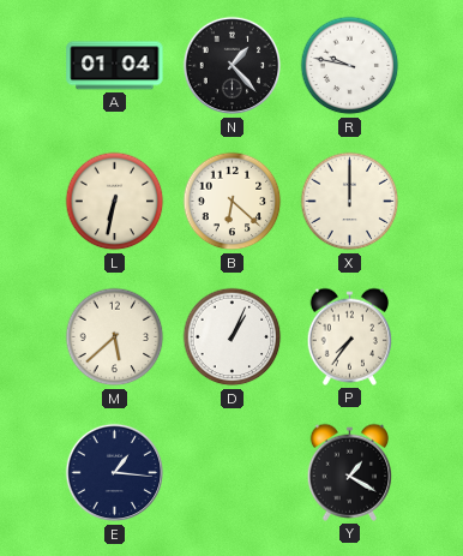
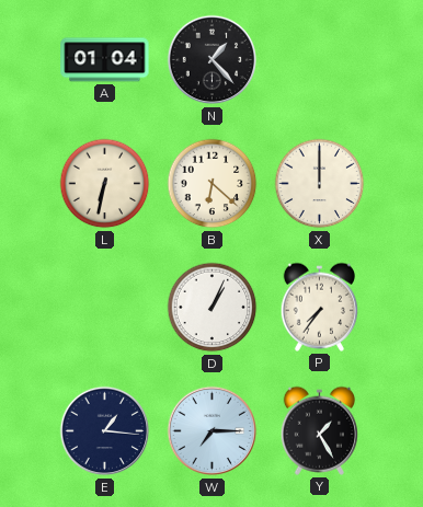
R: 9:47 -> none
M: 5:38 -> none
W: none -> 7:15
Y: 1:20 -> 1:25
